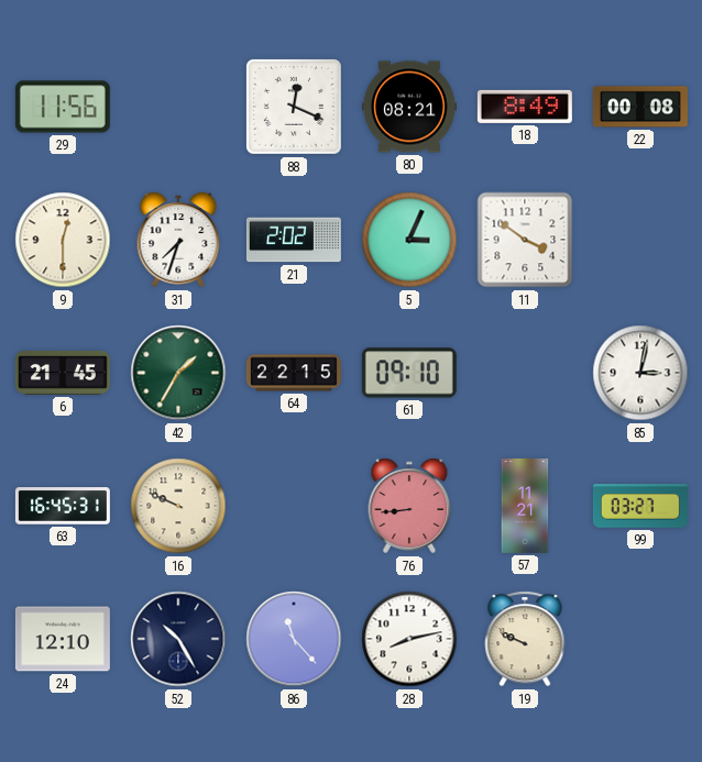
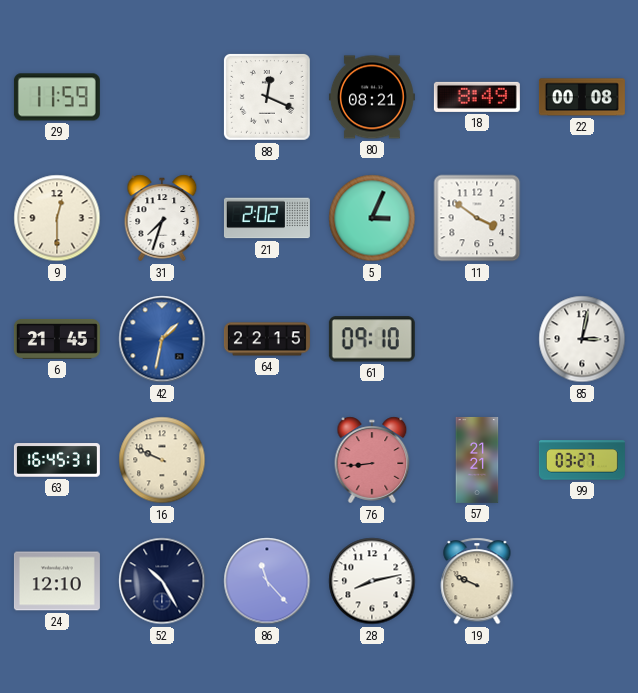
29: 11:56 -> 11:59
42: 1:35 -> 1:32
42 dial: green -> blue
57: 11:21 -> 21:21
